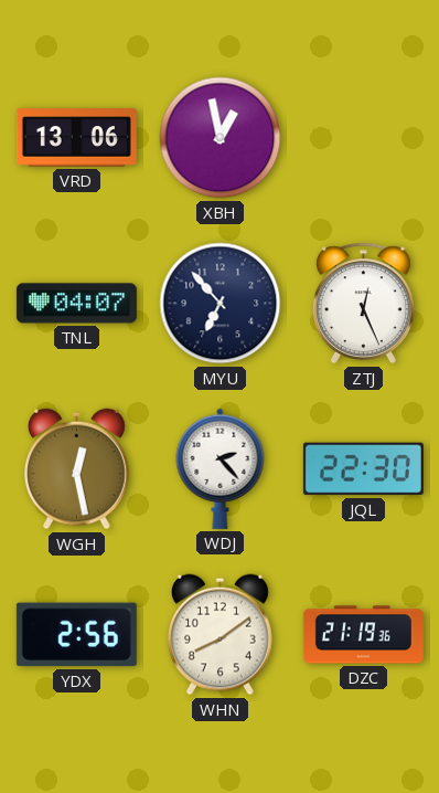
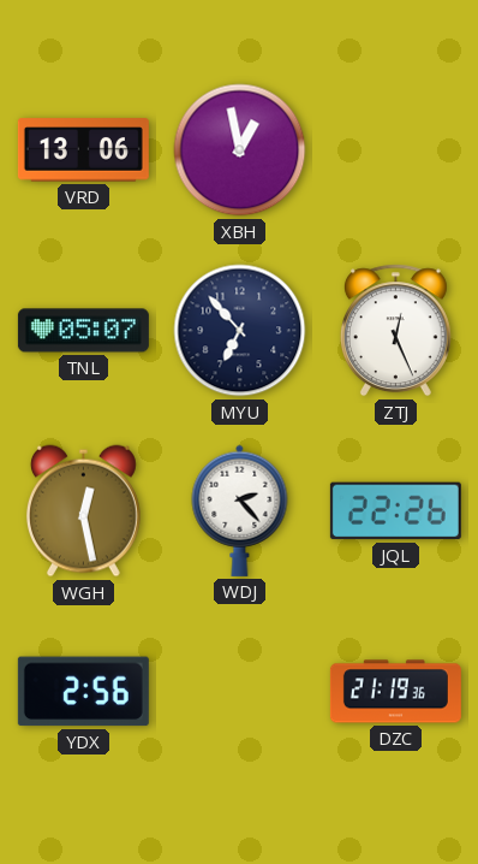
TNL: 04:07 -> 05:07
JQL: 22:30 -> 22:26
WHN: 8:09 -> none
